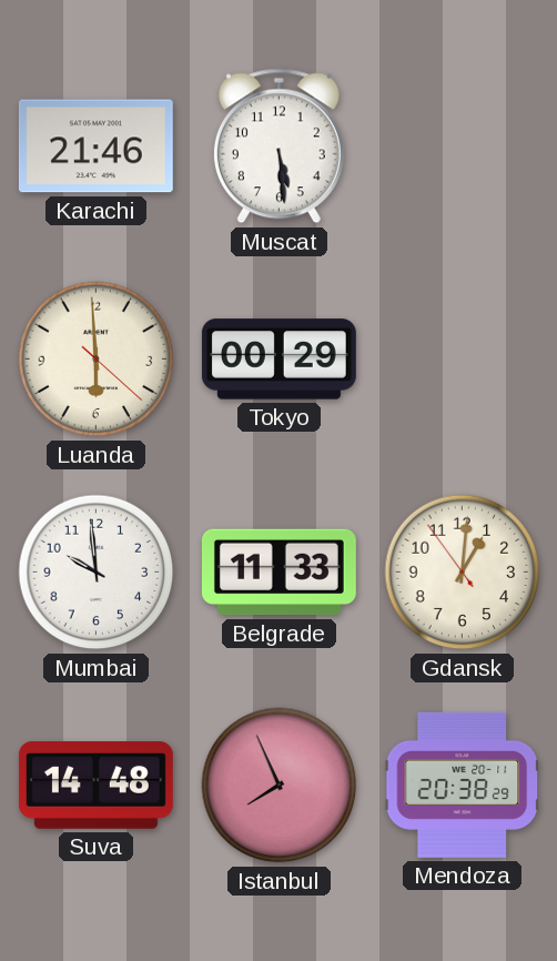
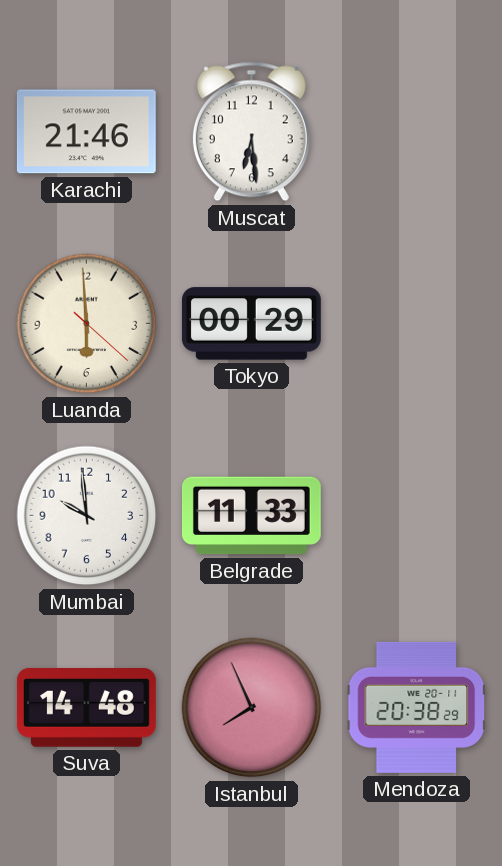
Muscat: 5:29 -> 6:29
Gdansk: 1:00 -> none
